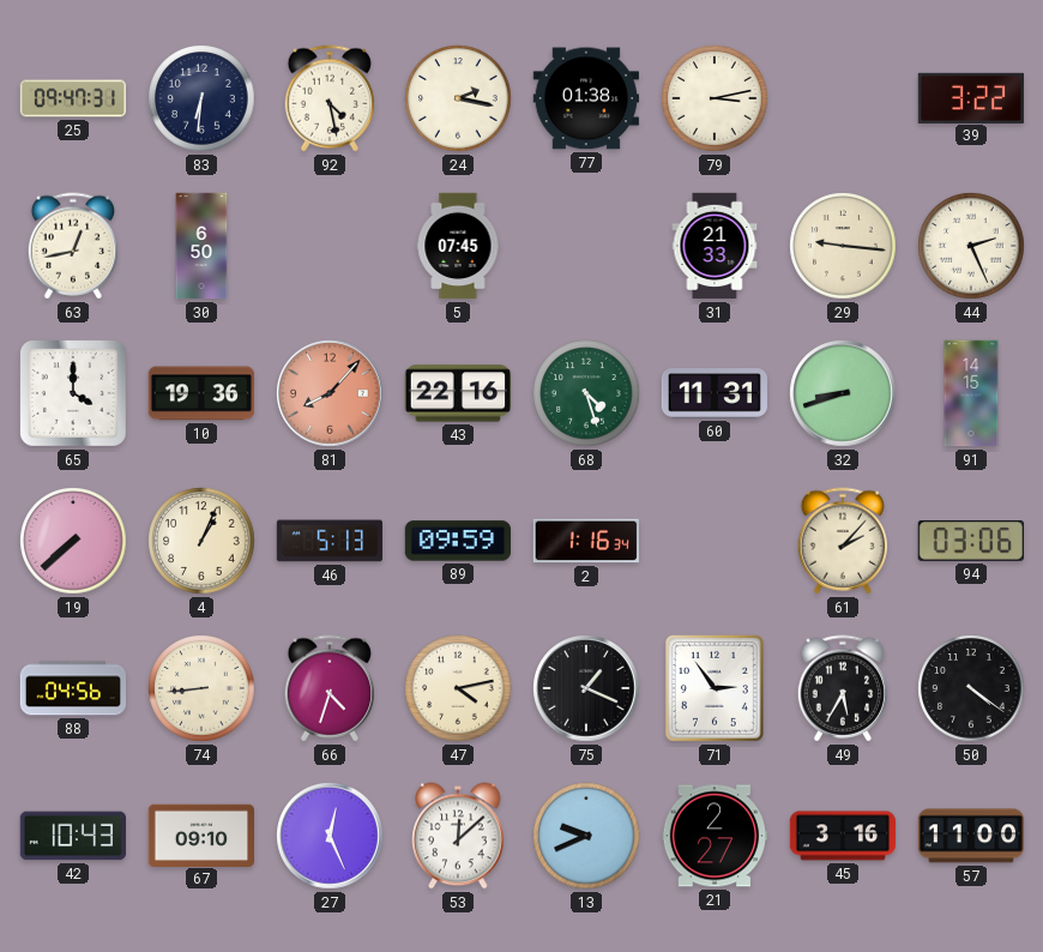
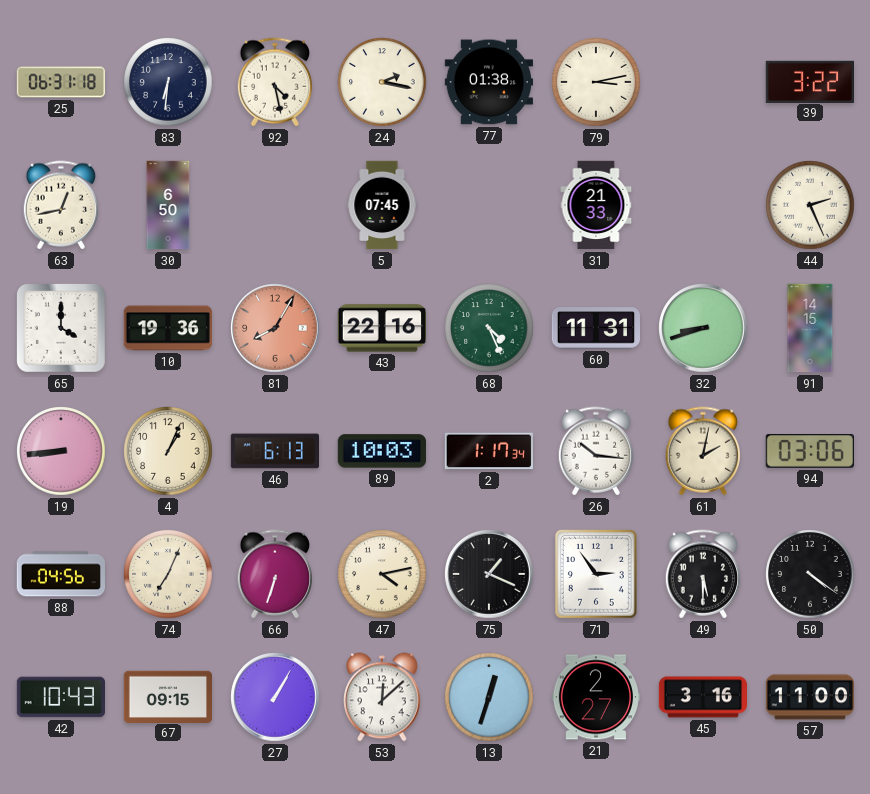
25: 09:47 -> 06:31
29: 9:16 -> none
81: 8:07 -> 8:05
68: 4:27 -> 4:26
19: 7:38 -> 8:44
46: 5:13 -> 6:13
89: 09:59 -> 10:03
2: 1:16 -> 1:17
26: none -> 10:16
61: 2:07 -> 2:02
74: 8:44 -> 7:04
66: 4:33 -> 6:33
49: 5:35 -> 5:30
67: 09:10 -> 09:15
27: 12:26 -> 1:05
13: 9:41 -> 12:33
